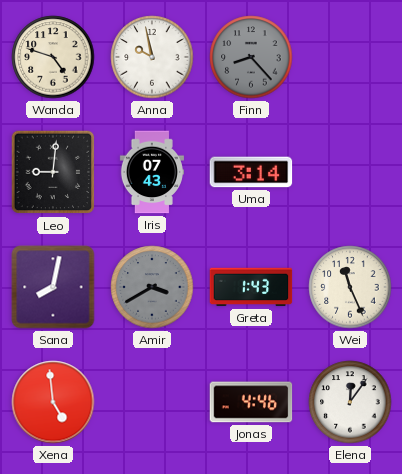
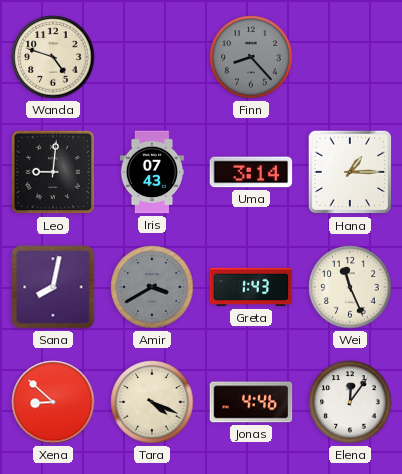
Anna: 9:58 -> none
Hana: none -> 1:15
Xena: 4:59 -> 8:52
Tara: none -> 4:19
